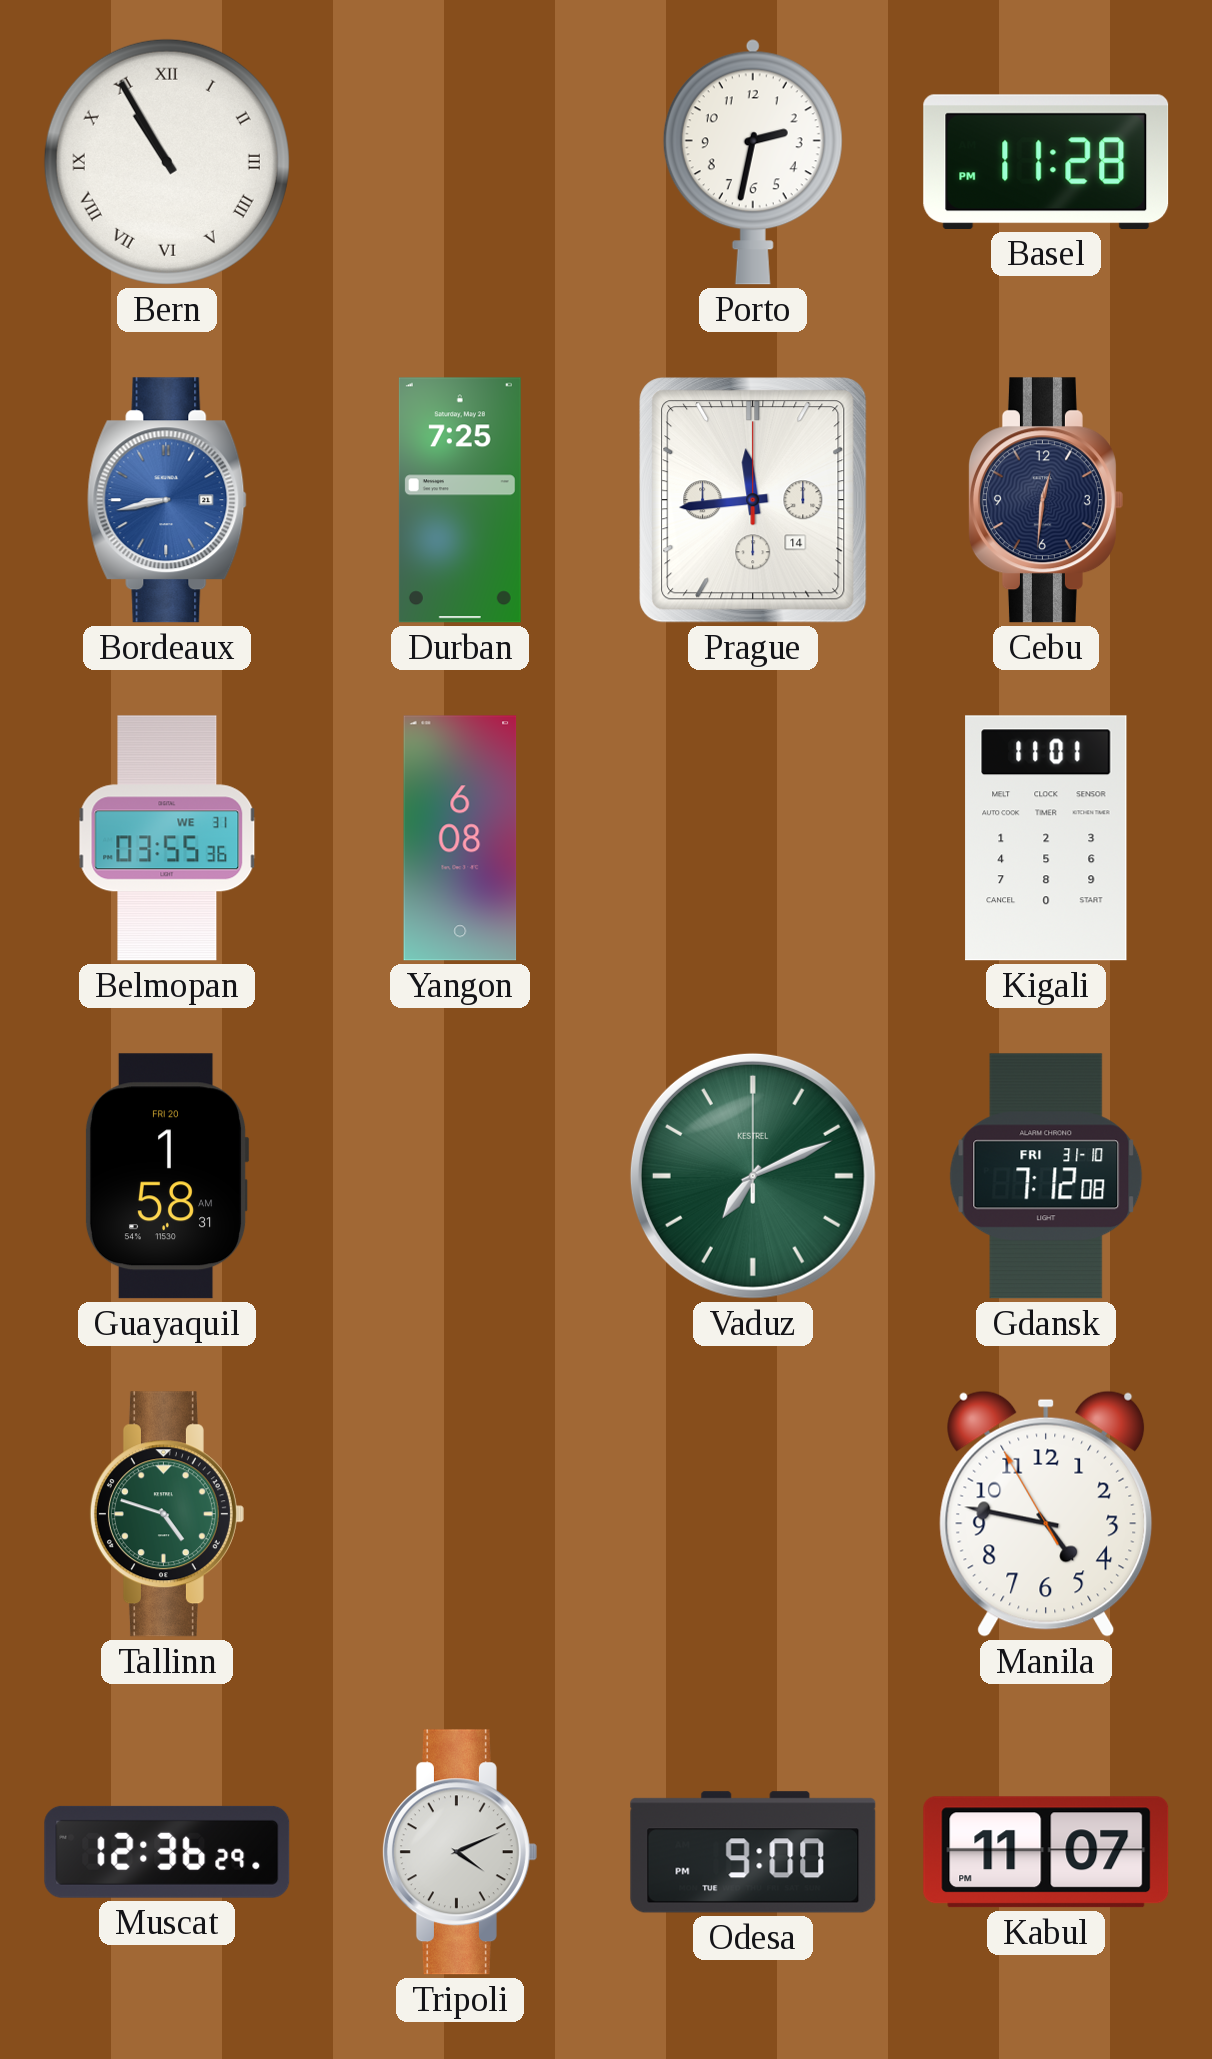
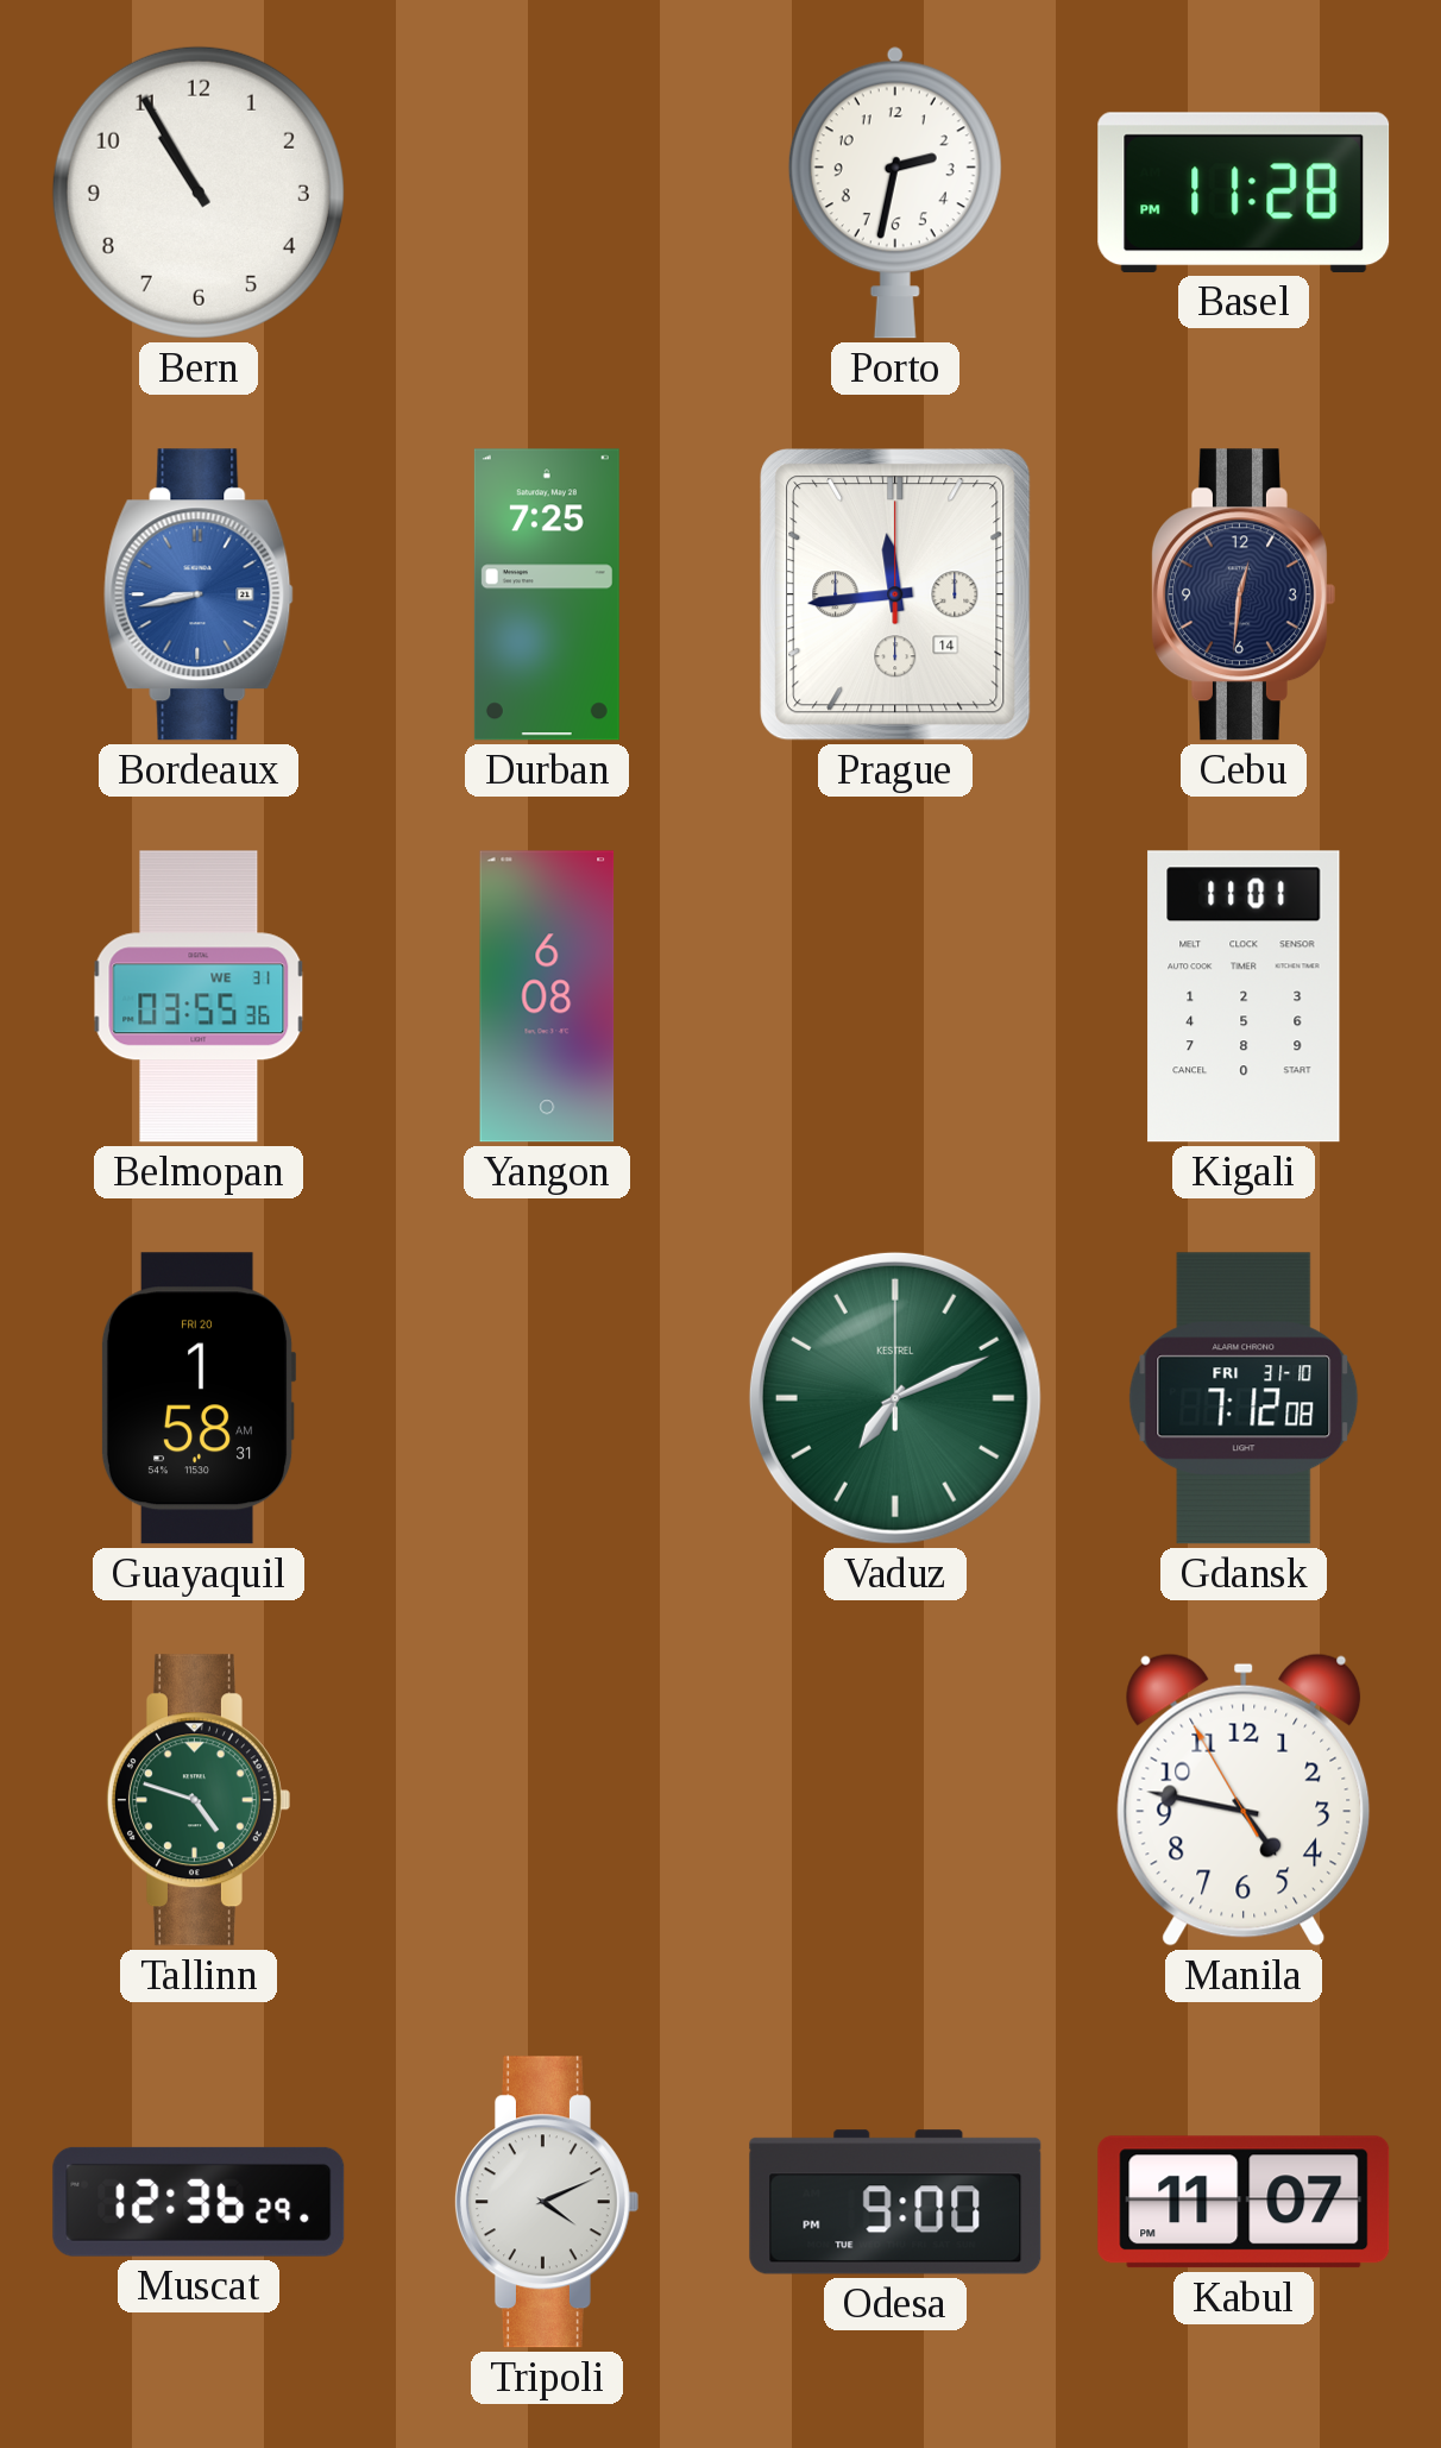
Bern numerals: Roman -> Arabic
